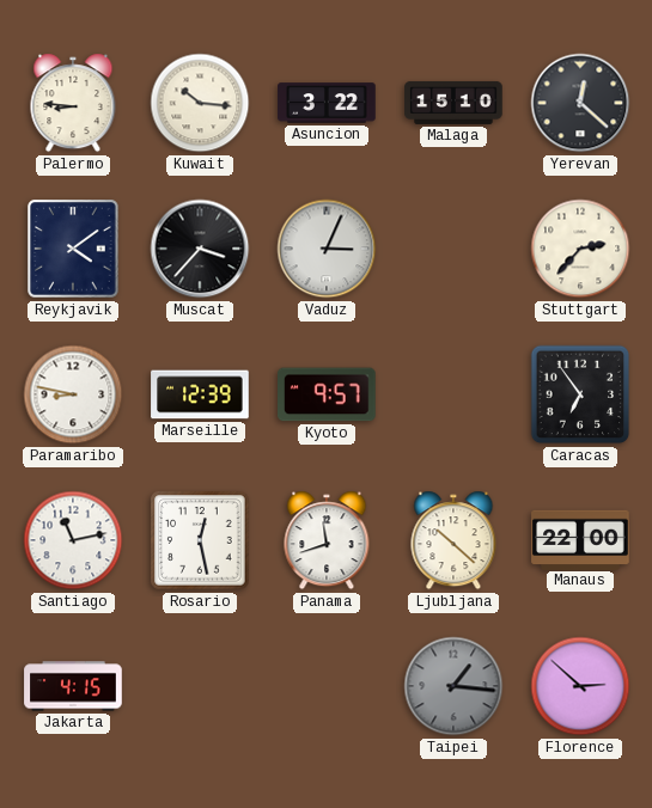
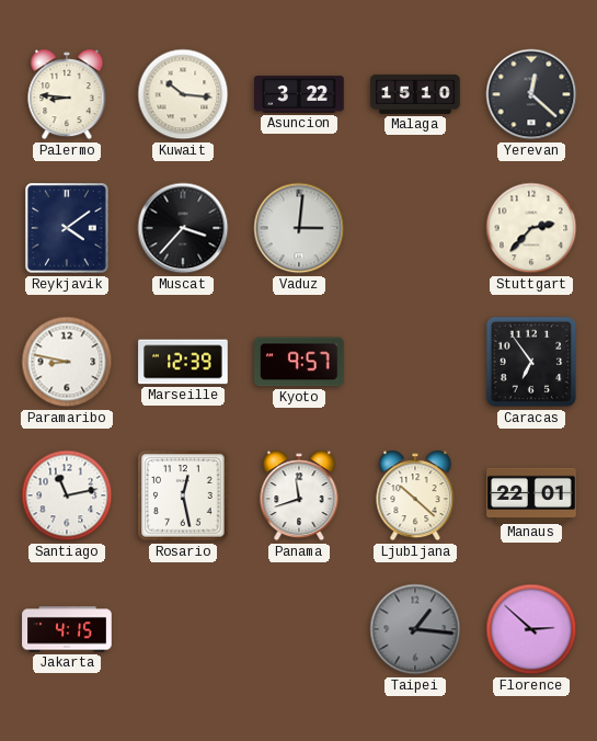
Vaduz: 3:04 -> 3:01
Manaus: 22:00 -> 22:01
